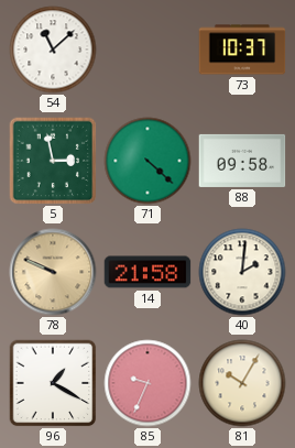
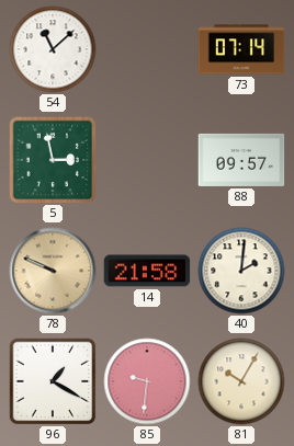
73: 10:37 -> 07:14
71: 4:22 -> none
88: 09:58 -> 09:57
85: 9:34 -> 9:31
